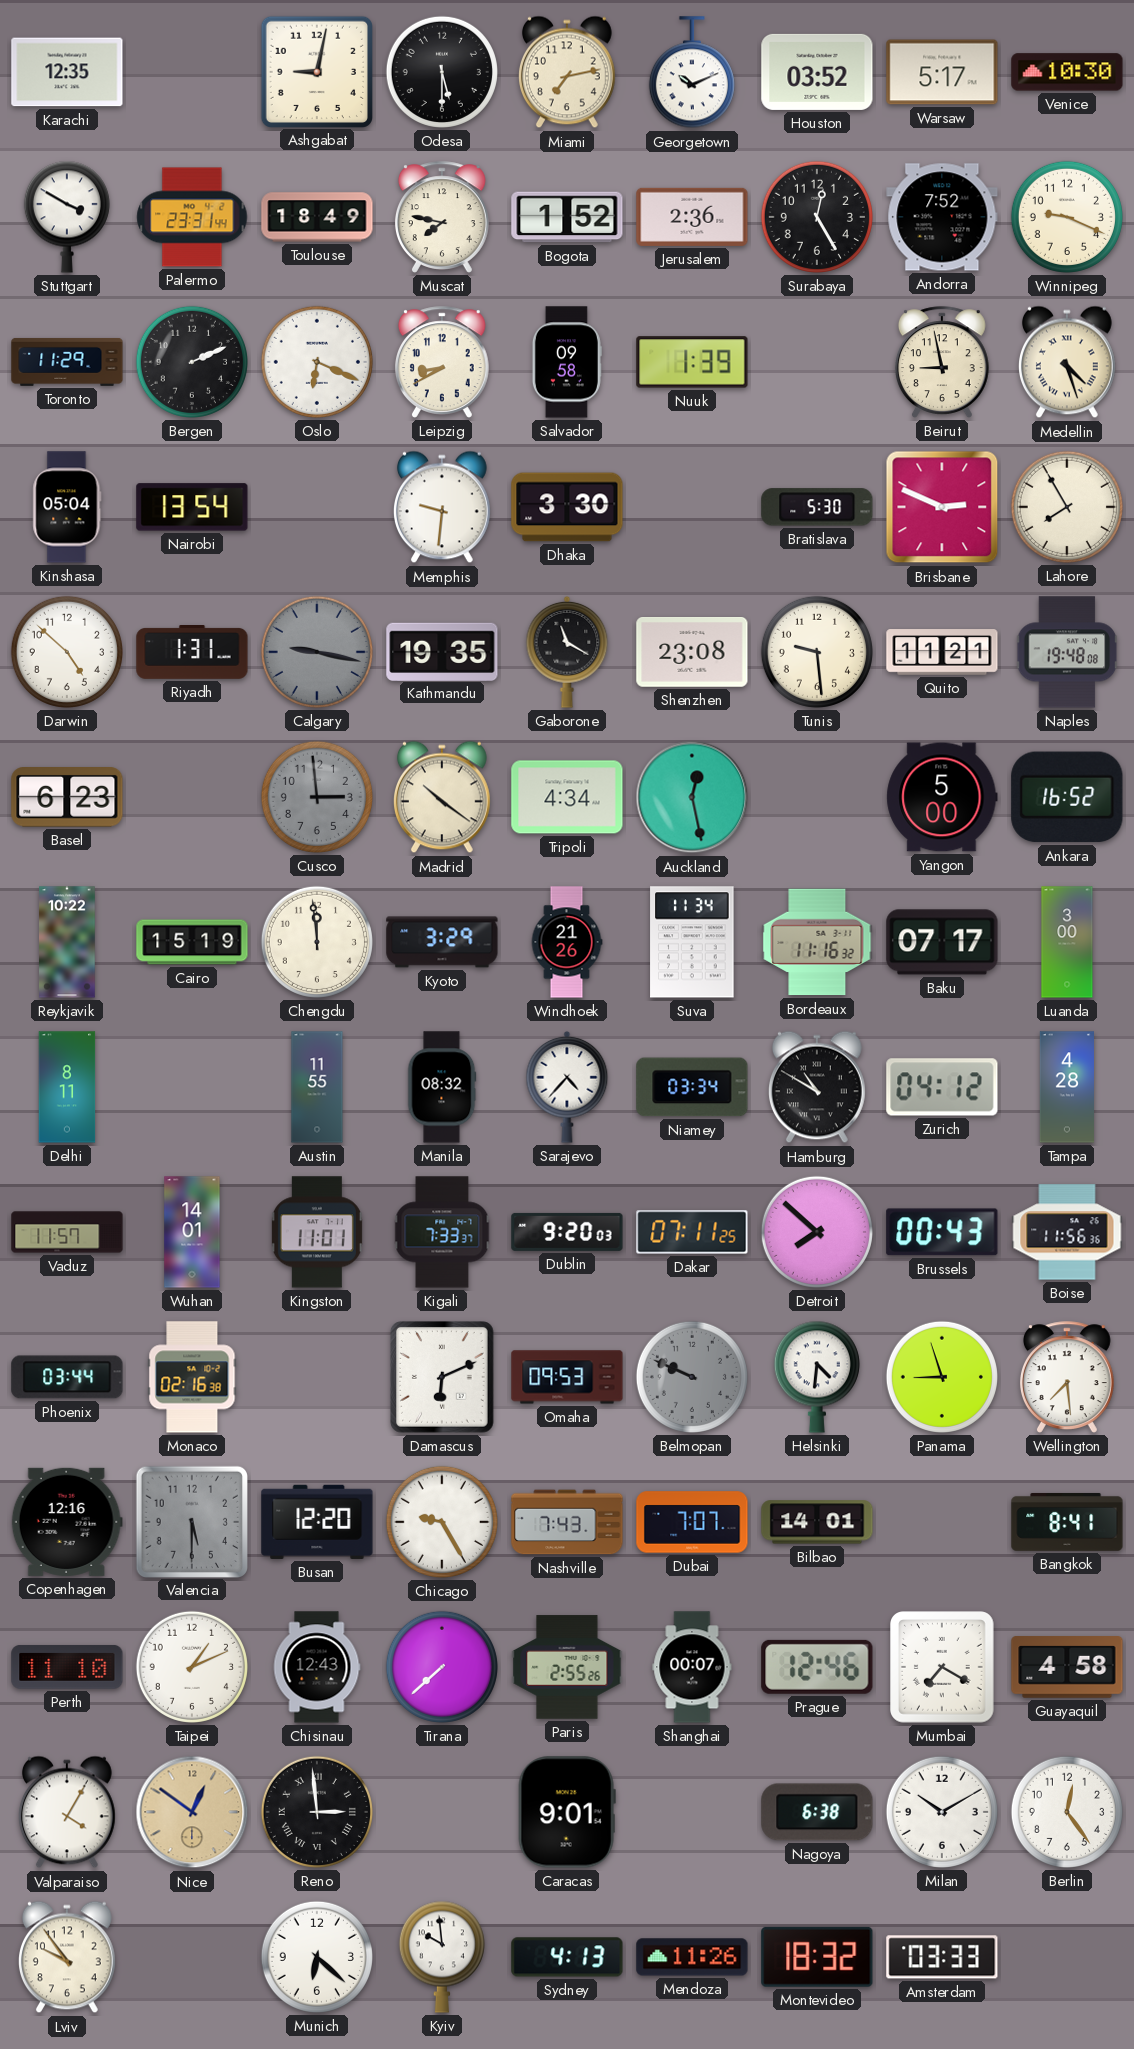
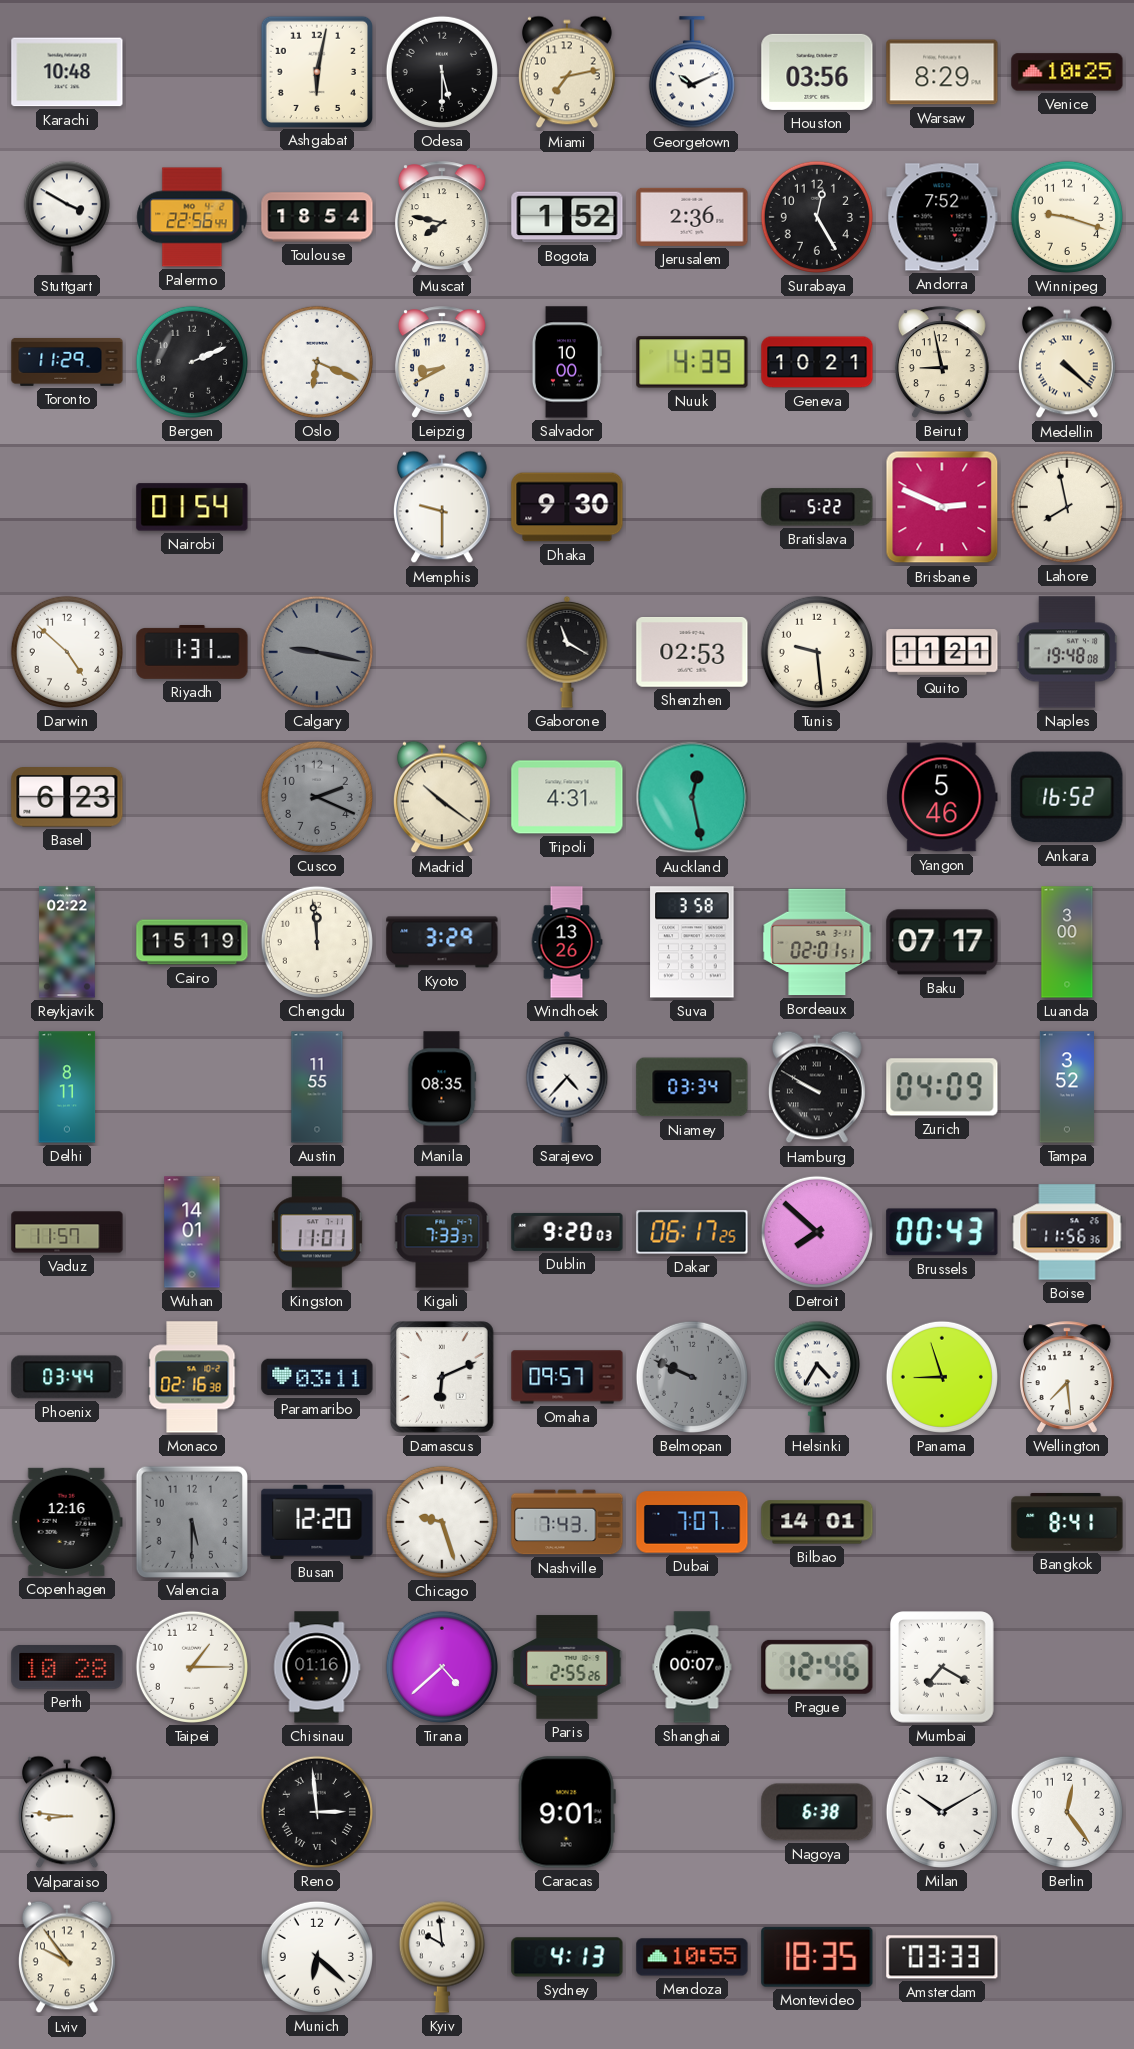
Karachi: 12:35 -> 10:48
Ashgabat: 9:02 -> 6:02
Houston: 03:52 -> 03:56
Warsaw: 5:17 -> 8:29
Venice: 10:30 -> 10:25
Palermo: 23:31 -> 22:56
Toulouse: 18:49 -> 18:54
Winnipeg: 9:19 -> 9:18
Salvador: 09:58 -> 10:00
Nuuk: 1:39 -> 4:39
Geneva: none -> 10:21
Medellin: 4:27 -> 4:22
Kinshasa: 05:04 -> none
Nairobi: 13:54 -> 01:54
Memphis: 9:31 -> 9:30
Dhaka: 3:30 -> 9:30
Bratislava: 5:30 -> 5:22
Lahore: 7:55 -> 7:58
Kathmandu: 19:35 -> none
Shenzhen: 23:08 -> 02:53
Cusco: 2:59 -> 2:19
Tripoli: 4:34 -> 4:31
Yangon: 5:00 -> 5:46
Reykjavik: 10:22 -> 02:22
Windhoek: 21:26 -> 13:26
Suva: 11:34 -> 3:58
Bordeaux: 11:16 -> 02:01
Manila: 08:32 -> 08:35
Hamburg: 10:50 -> 9:50
Zurich: 04:12 -> 04:09
Tampa: 4:28 -> 3:52
Dakar: 07:11 -> 06:17
Paramaribo: none -> 03:11
Omaha: 09:53 -> 09:57
Helsinki: 4:31 -> 4:35
Chicago: 9:25 -> 9:27
Perth: 11:10 -> 10:28
Taipei: 1:11 -> 1:15
Chisinau: 12:43 -> 01:16
Tirana: 7:38 -> 4:38
Guayaquil: 4:58 -> none
Valparaiso: 4:05 -> 8:46
Nice: 12:51 -> none
Mendoza: 11:26 -> 10:55
Montevideo: 18:32 -> 18:35
